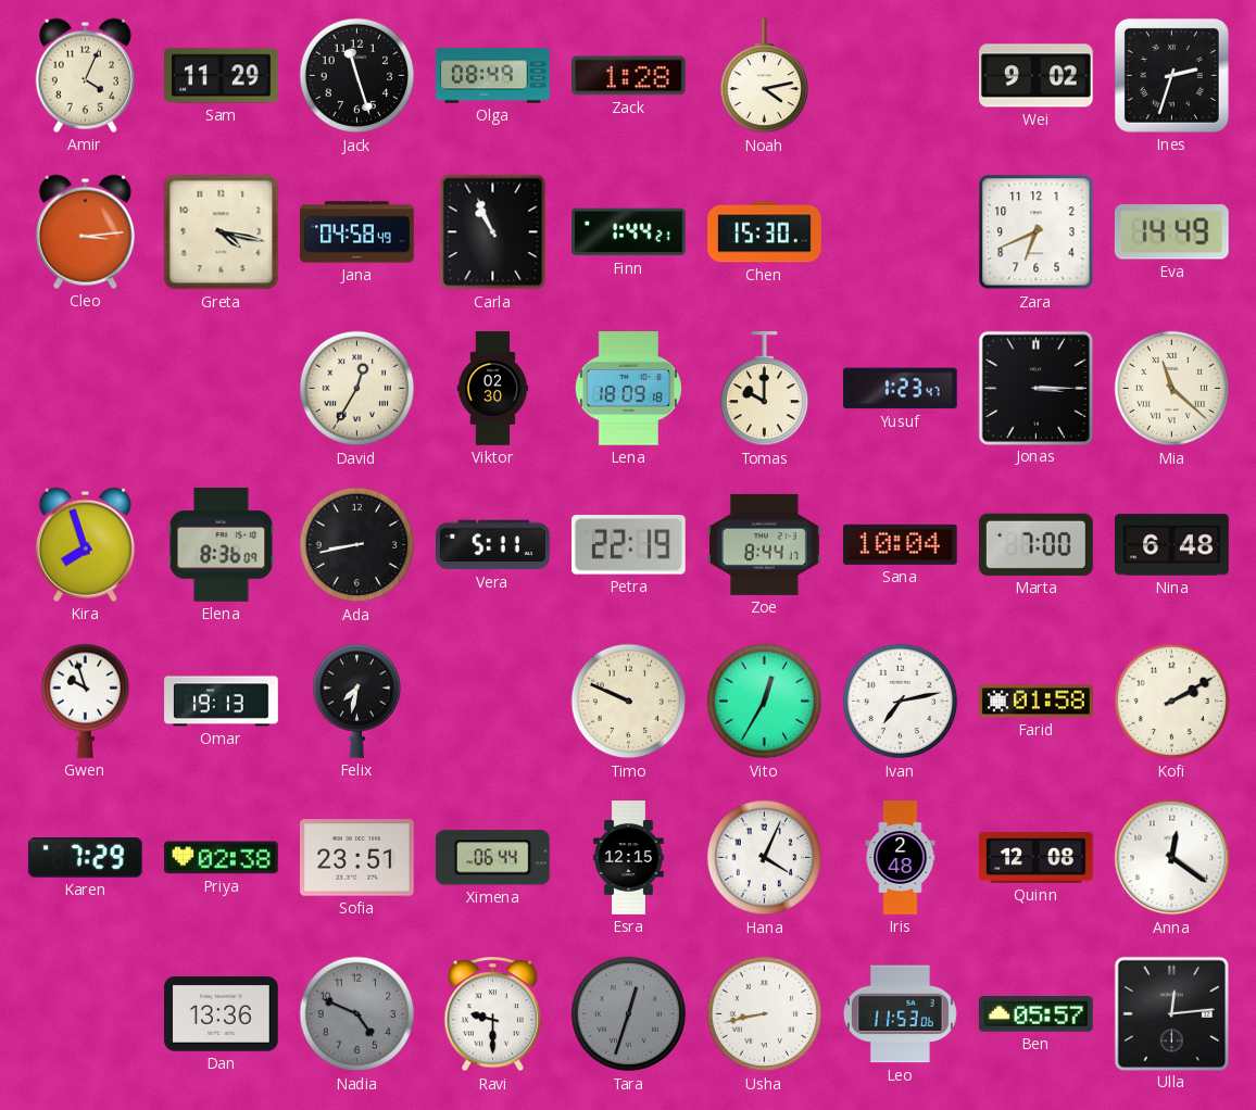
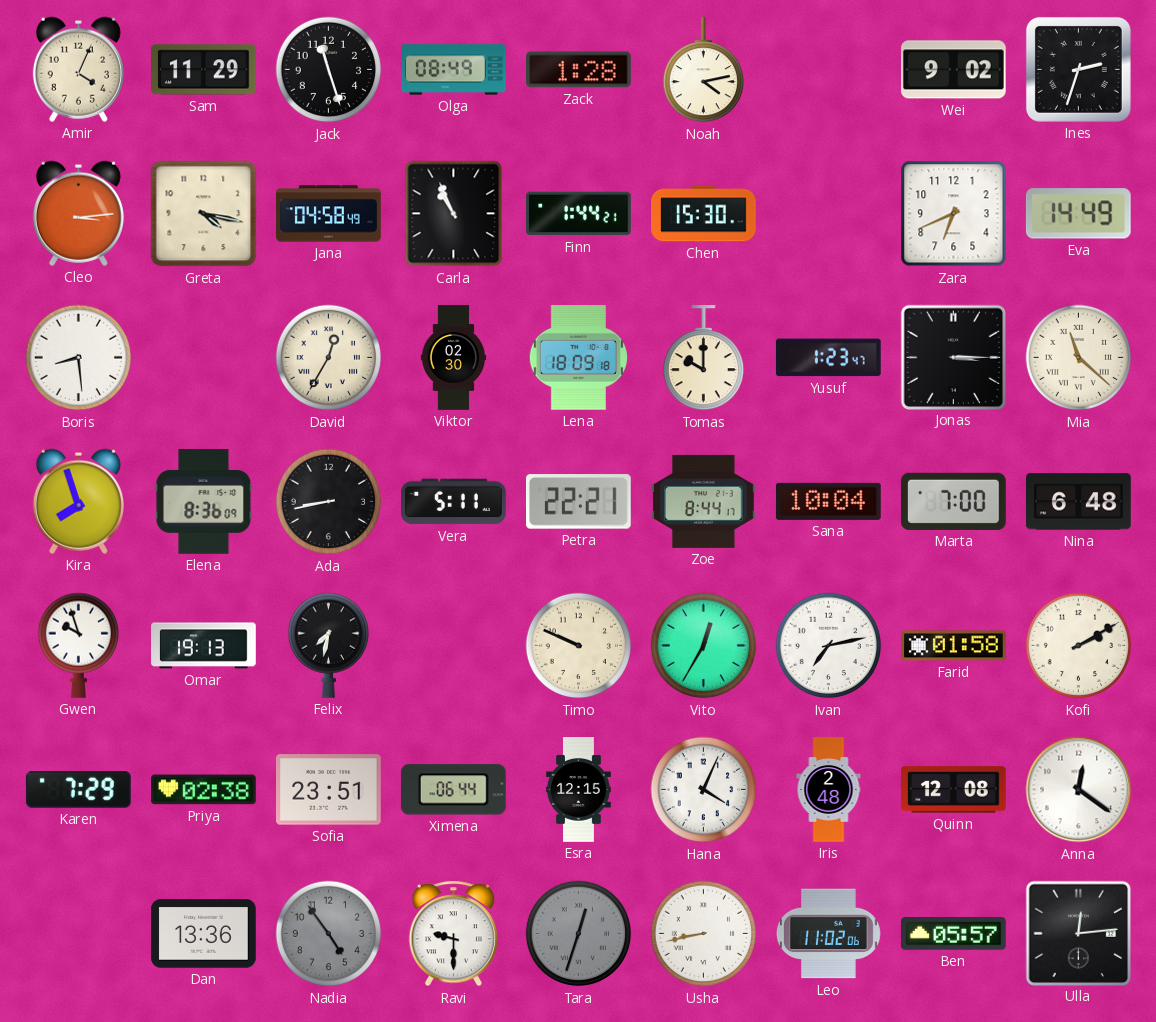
Boris: none -> 8:29
Petra: 22:19 -> 22:21
Nadia: 4:49 -> 4:54
Leo: 11:53 -> 11:02
